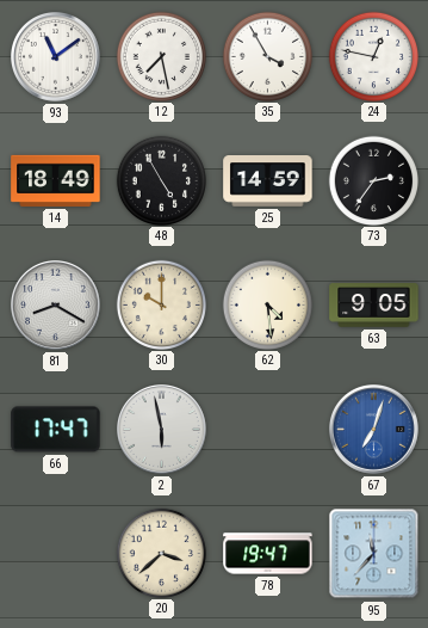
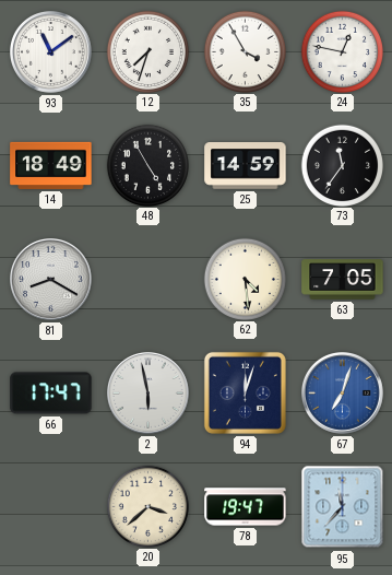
12: 7:28 -> 7:33
73: 2:36 -> 11:36
30: 10:00 -> none
63: 9:05 -> 7:05
94: none -> 12:03
